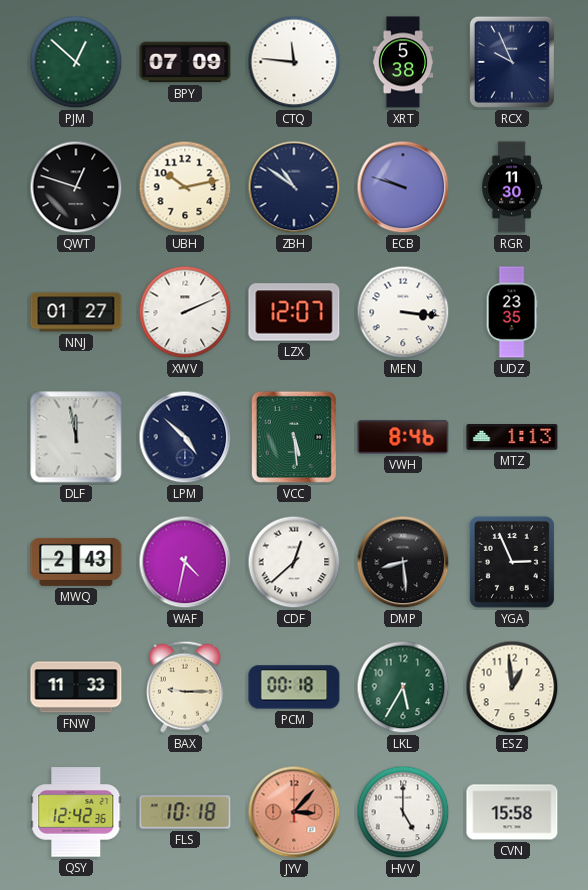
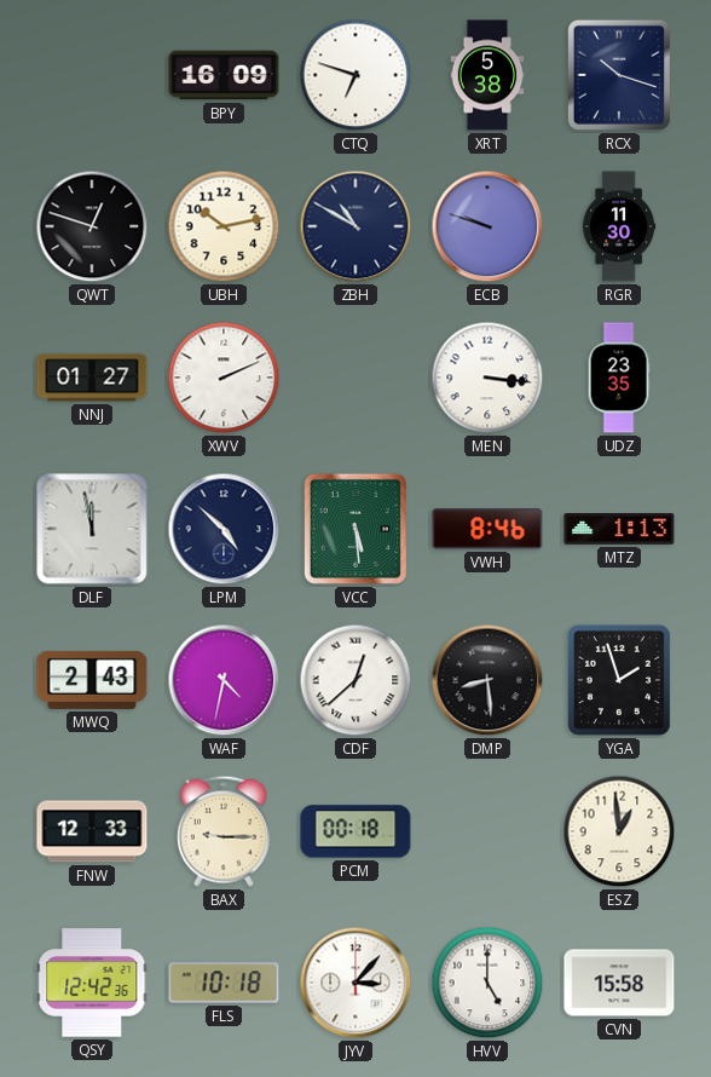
PJM: 12:52 -> none
BPY: 07:09 -> 16:09
CTQ: 11:46 -> 6:48
RCX: 9:56 -> 10:18
ZBH: 10:51 -> 10:50
LZX: 12:07 -> none
YGA: 2:56 -> 1:57
FNW: 11:33 -> 12:33
LKL: 5:35 -> none
JYV dial: salmon -> white
